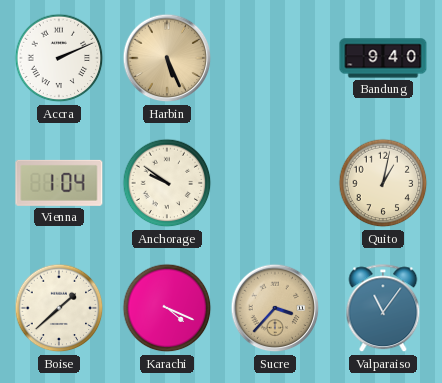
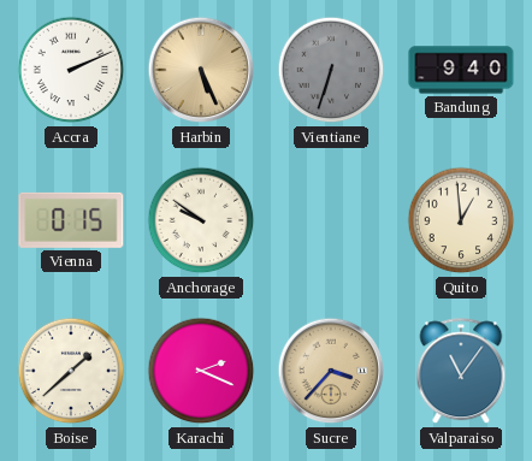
Vientiane: none -> 6:33
Vienna: 1:04 -> 0:15
Quito: 1:02 -> 12:59
Karachi: 4:19 -> 2:19
